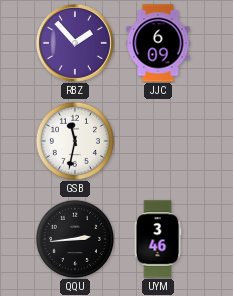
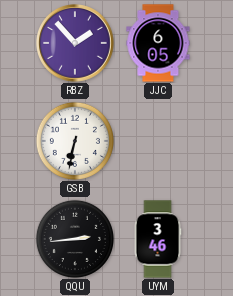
JJC: 6:09 -> 6:05
GSB: 11:32 -> 6:32
